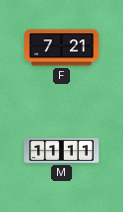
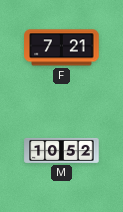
M: 11:11 -> 10:52
